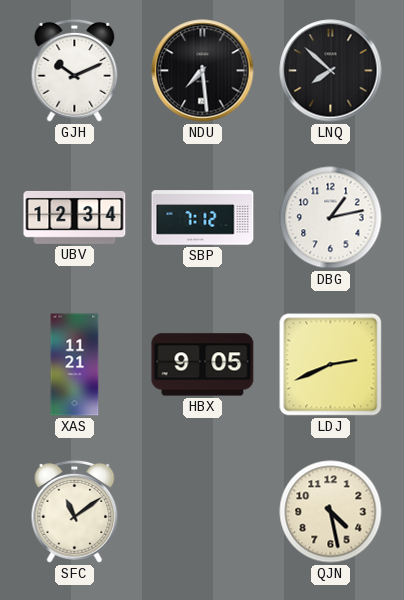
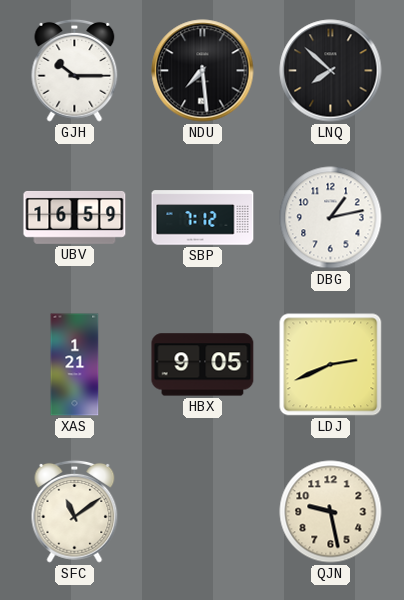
GJH: 10:11 -> 10:15
UBV: 12:34 -> 16:59
XAS: 11:21 -> 1:21
QJN: 4:28 -> 9:28
